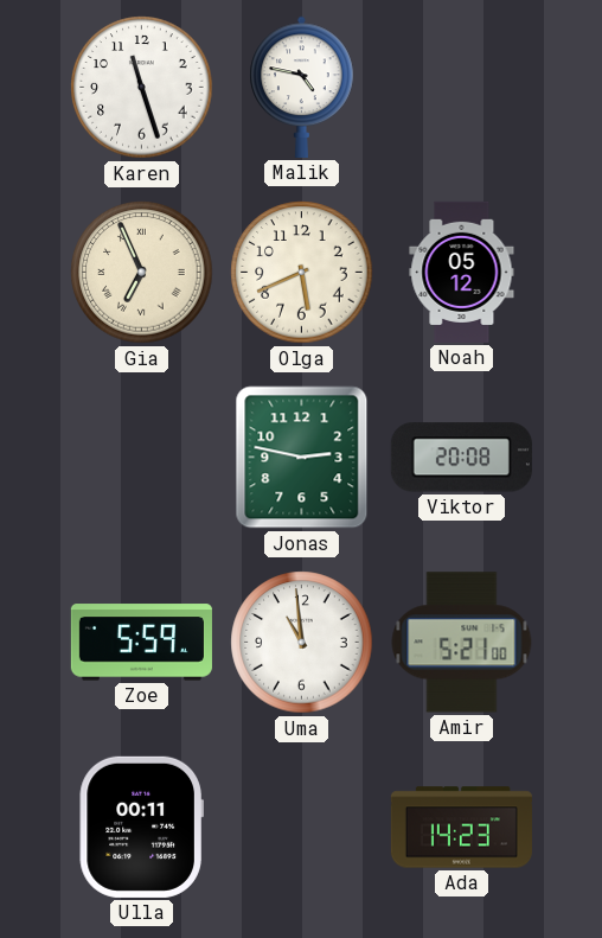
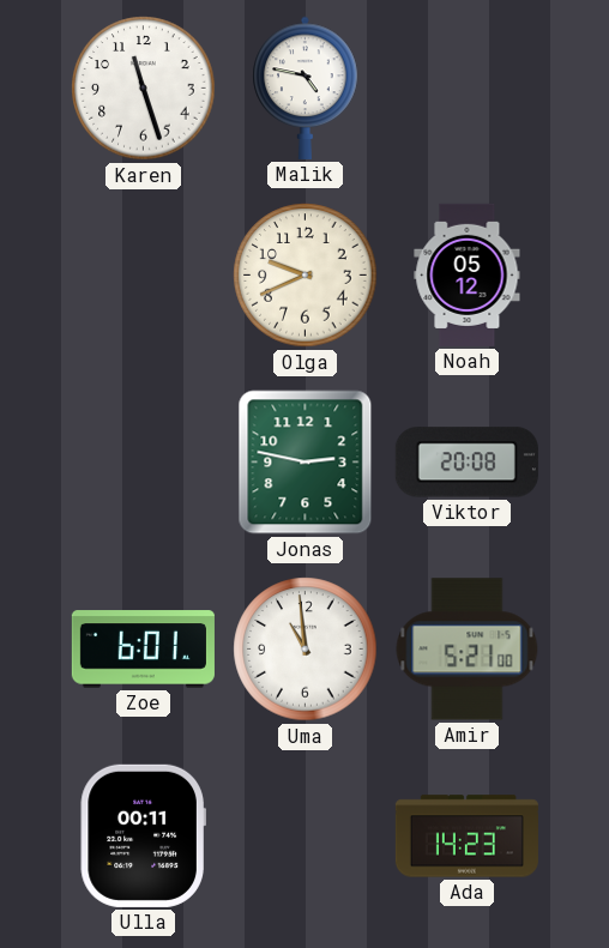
Gia: 6:56 -> none
Olga: 5:41 -> 9:41
Zoe: 5:59 -> 6:01
